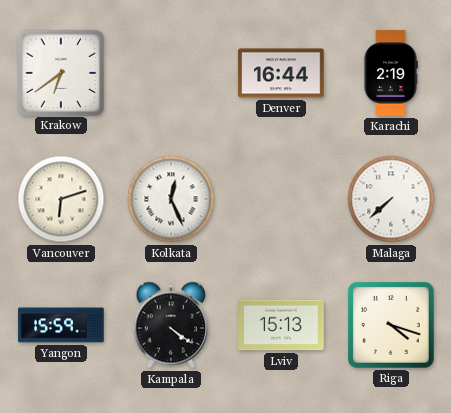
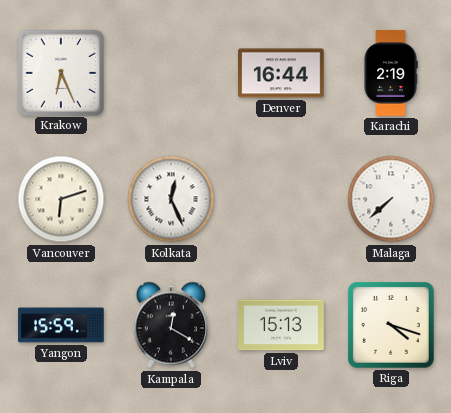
Krakow: 6:39 -> 6:26
Kampala: 4:21 -> 12:20
